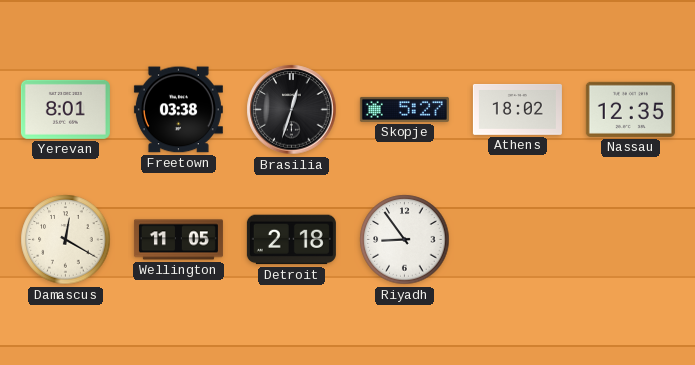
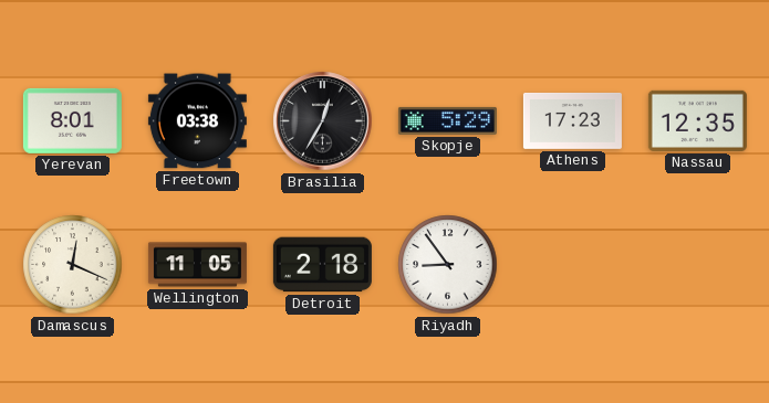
Brasilia: 12:33 -> 12:35
Skopje: 5:27 -> 5:29
Athens: 18:02 -> 17:23
Damascus: 12:20 -> 12:19
